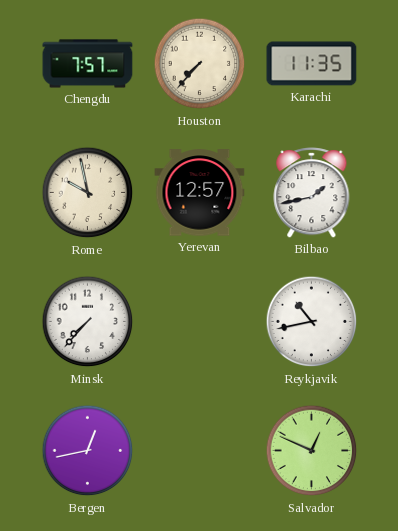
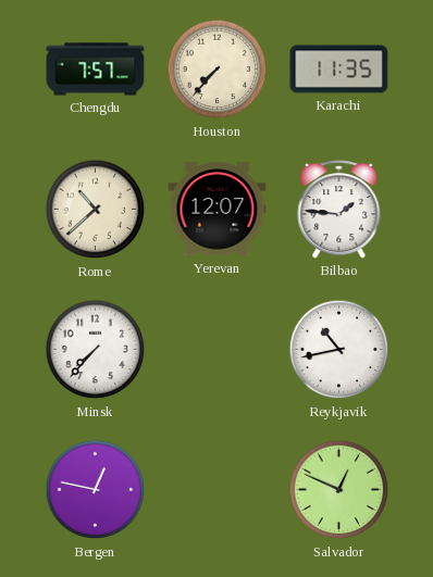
Rome: 9:58 -> 10:38
Yerevan: 12:57 -> 12:07
Bilbao: 1:43 -> 1:46
Bergen: 12:43 -> 12:47
